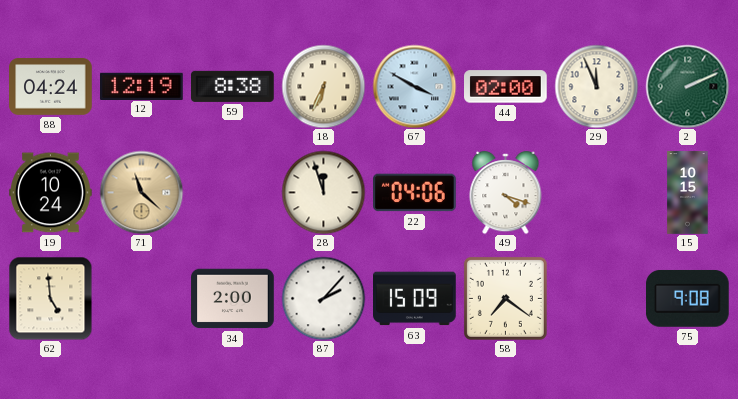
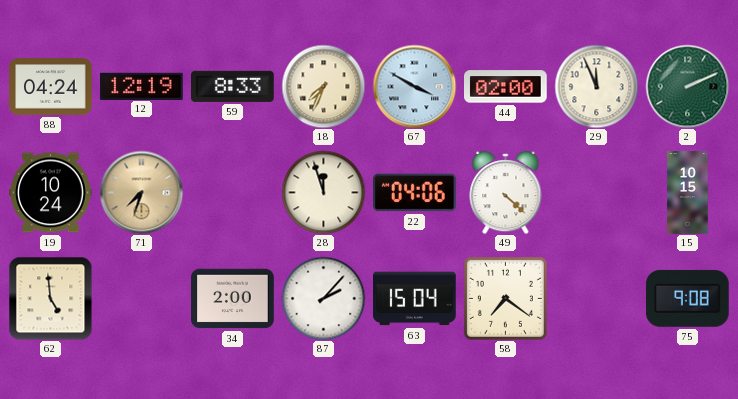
59: 8:38 -> 8:33
18: 6:34 -> 7:34
71: 11:22 -> 7:33
49: 4:18 -> 4:22
63: 15:09 -> 15:04
